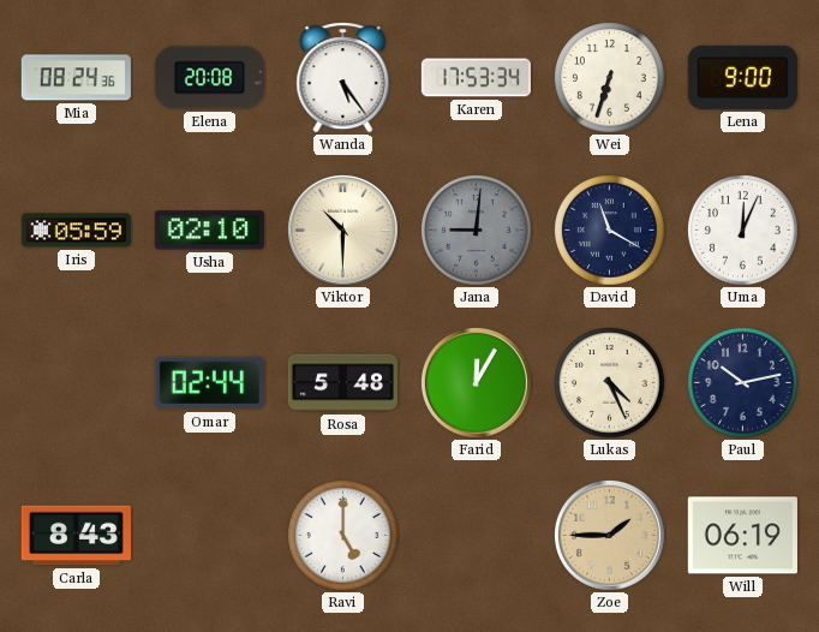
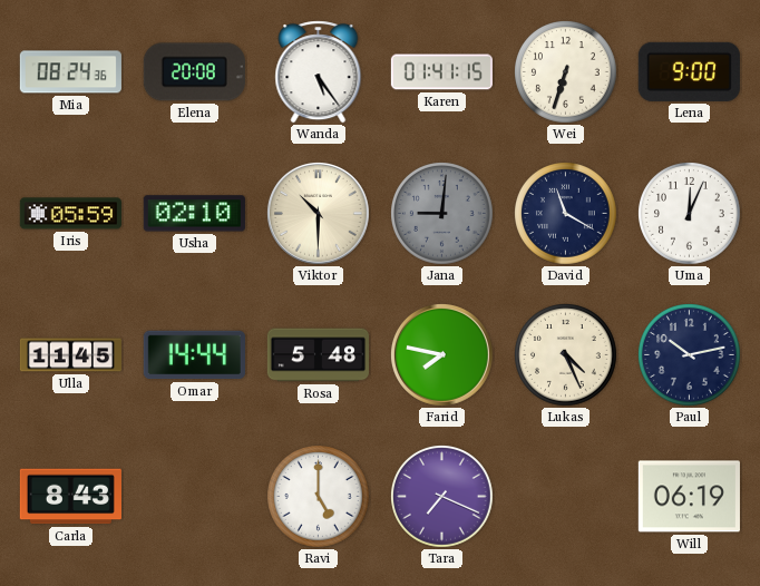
Karen: 17:53 -> 01:41
Ulla: none -> 11:45
Omar: 02:44 -> 14:44
Farid: 12:05 -> 7:47
Tara: none -> 7:19
Zoe: 1:45 -> none
